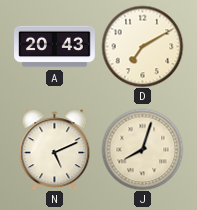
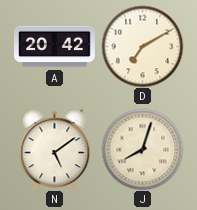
A: 20:43 -> 20:42
N: 5:11 -> 5:09
